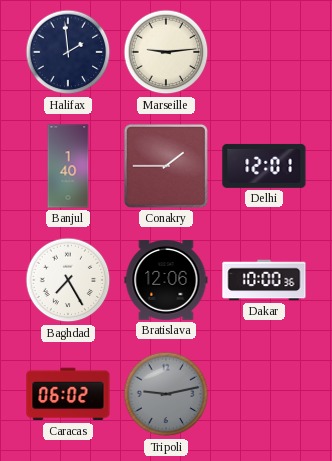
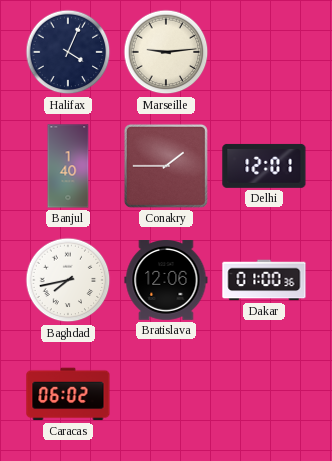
Halifax: 1:59 -> 4:04
Baghdad: 7:25 -> 7:43
Dakar: 10:00 -> 01:00
Tripoli: 9:13 -> none
